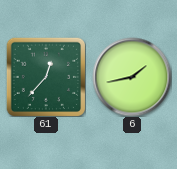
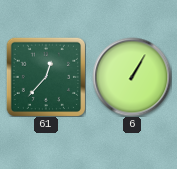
6: 1:43 -> 1:05
